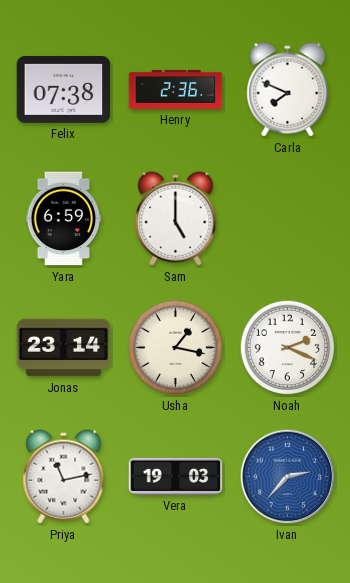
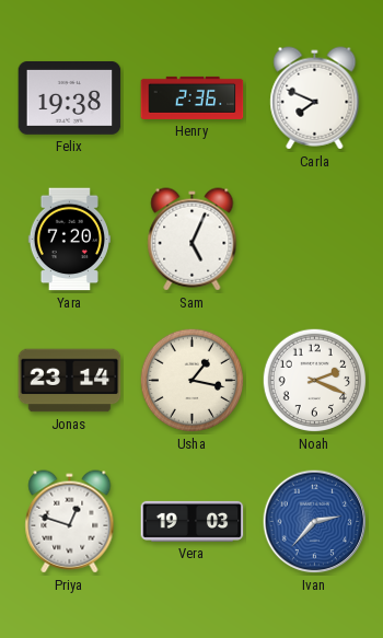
Felix: 07:38 -> 19:38
Yara: 6:59 -> 7:20
Sam: 5:00 -> 5:04
Priya: 11:13 -> 12:48
